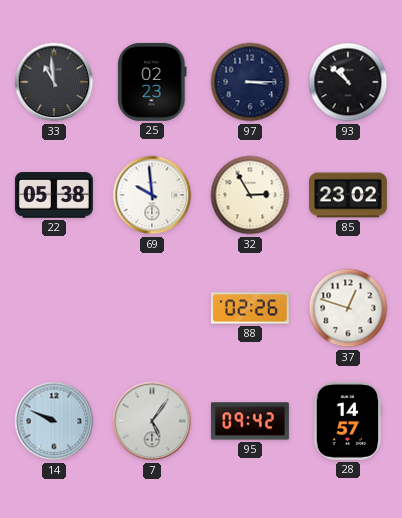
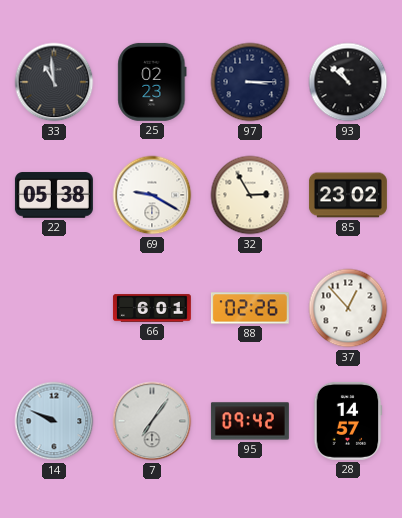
69: 9:59 -> 9:20
66: none -> 6:01
37: 12:48 -> 12:53
7: 5:06 -> 7:06
